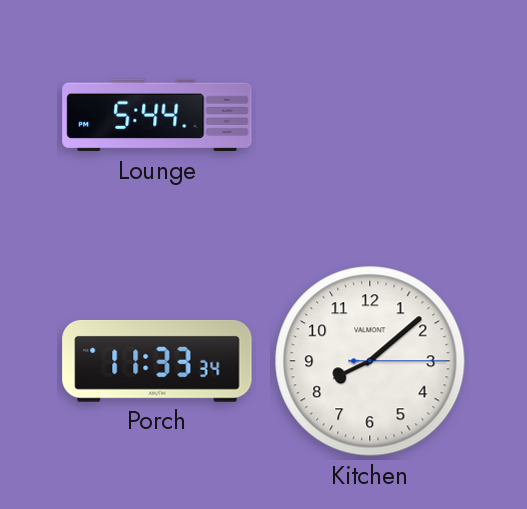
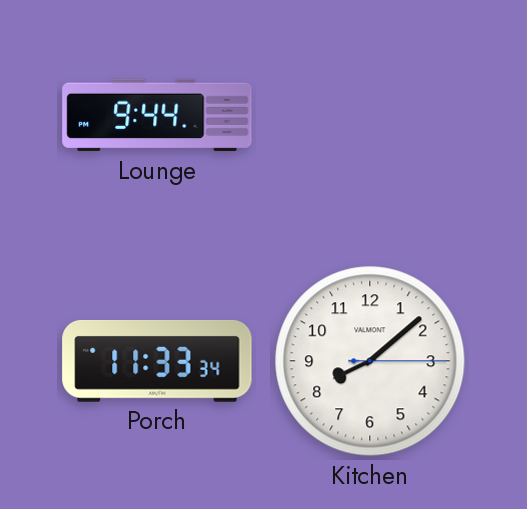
Lounge: 5:44 -> 9:44
